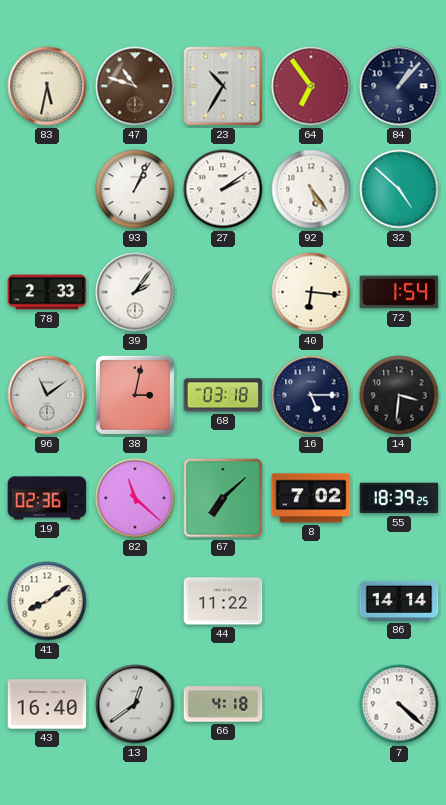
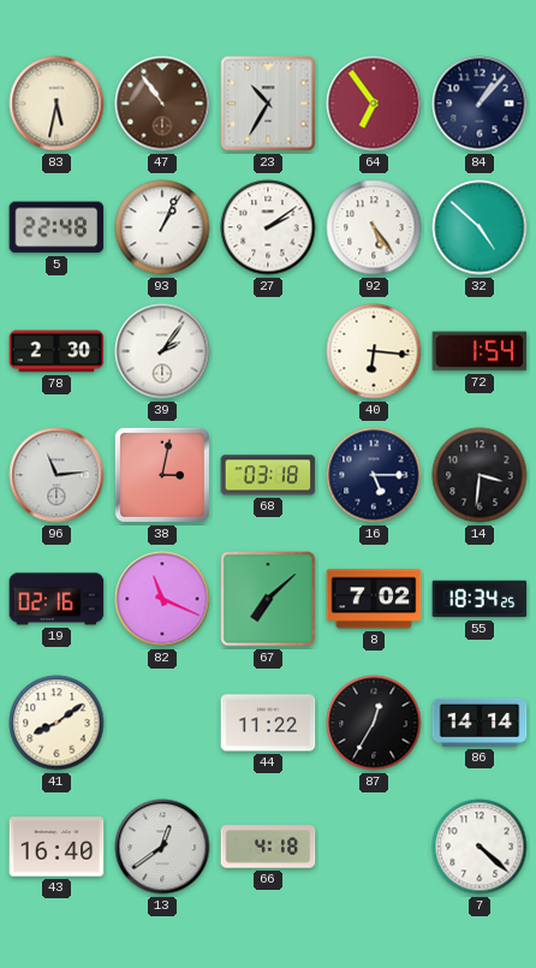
47: 10:48 -> 10:54
5: none -> 22:48
78: 2:33 -> 2:30
96: 11:09 -> 11:14
19: 02:36 -> 02:16
82: 11:22 -> 11:19
55: 18:39 -> 18:34
87: none -> 12:35
